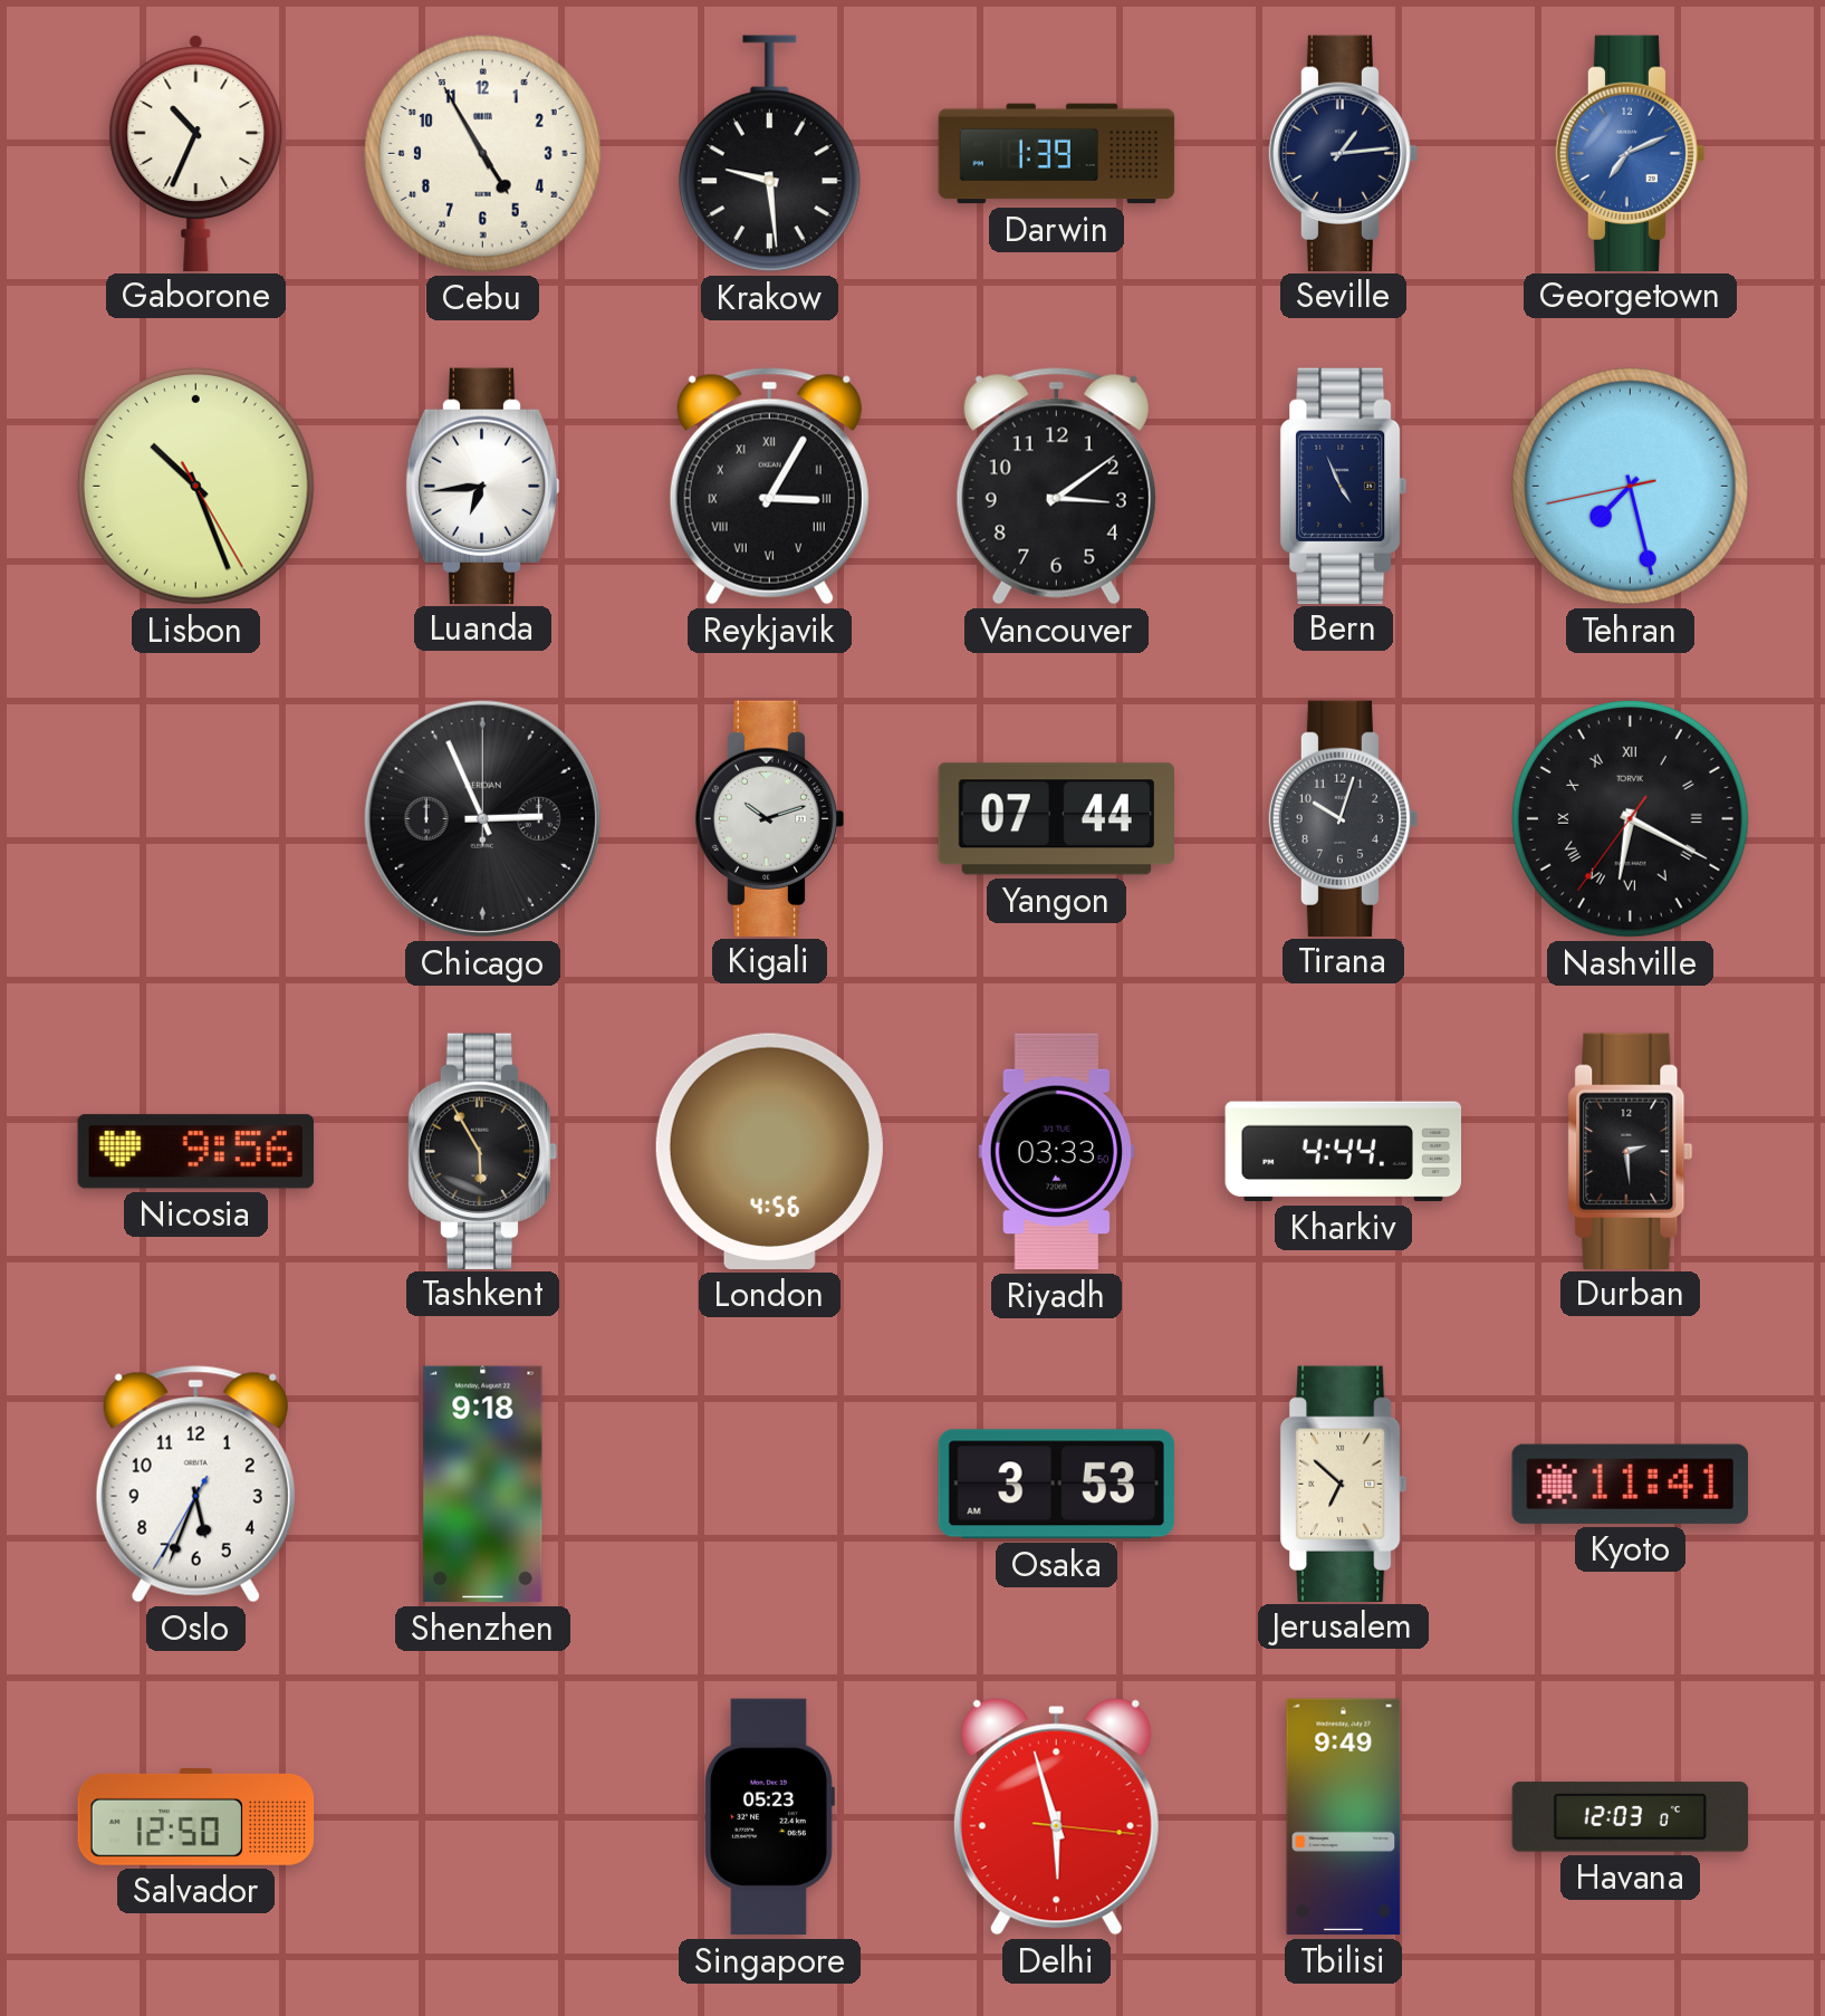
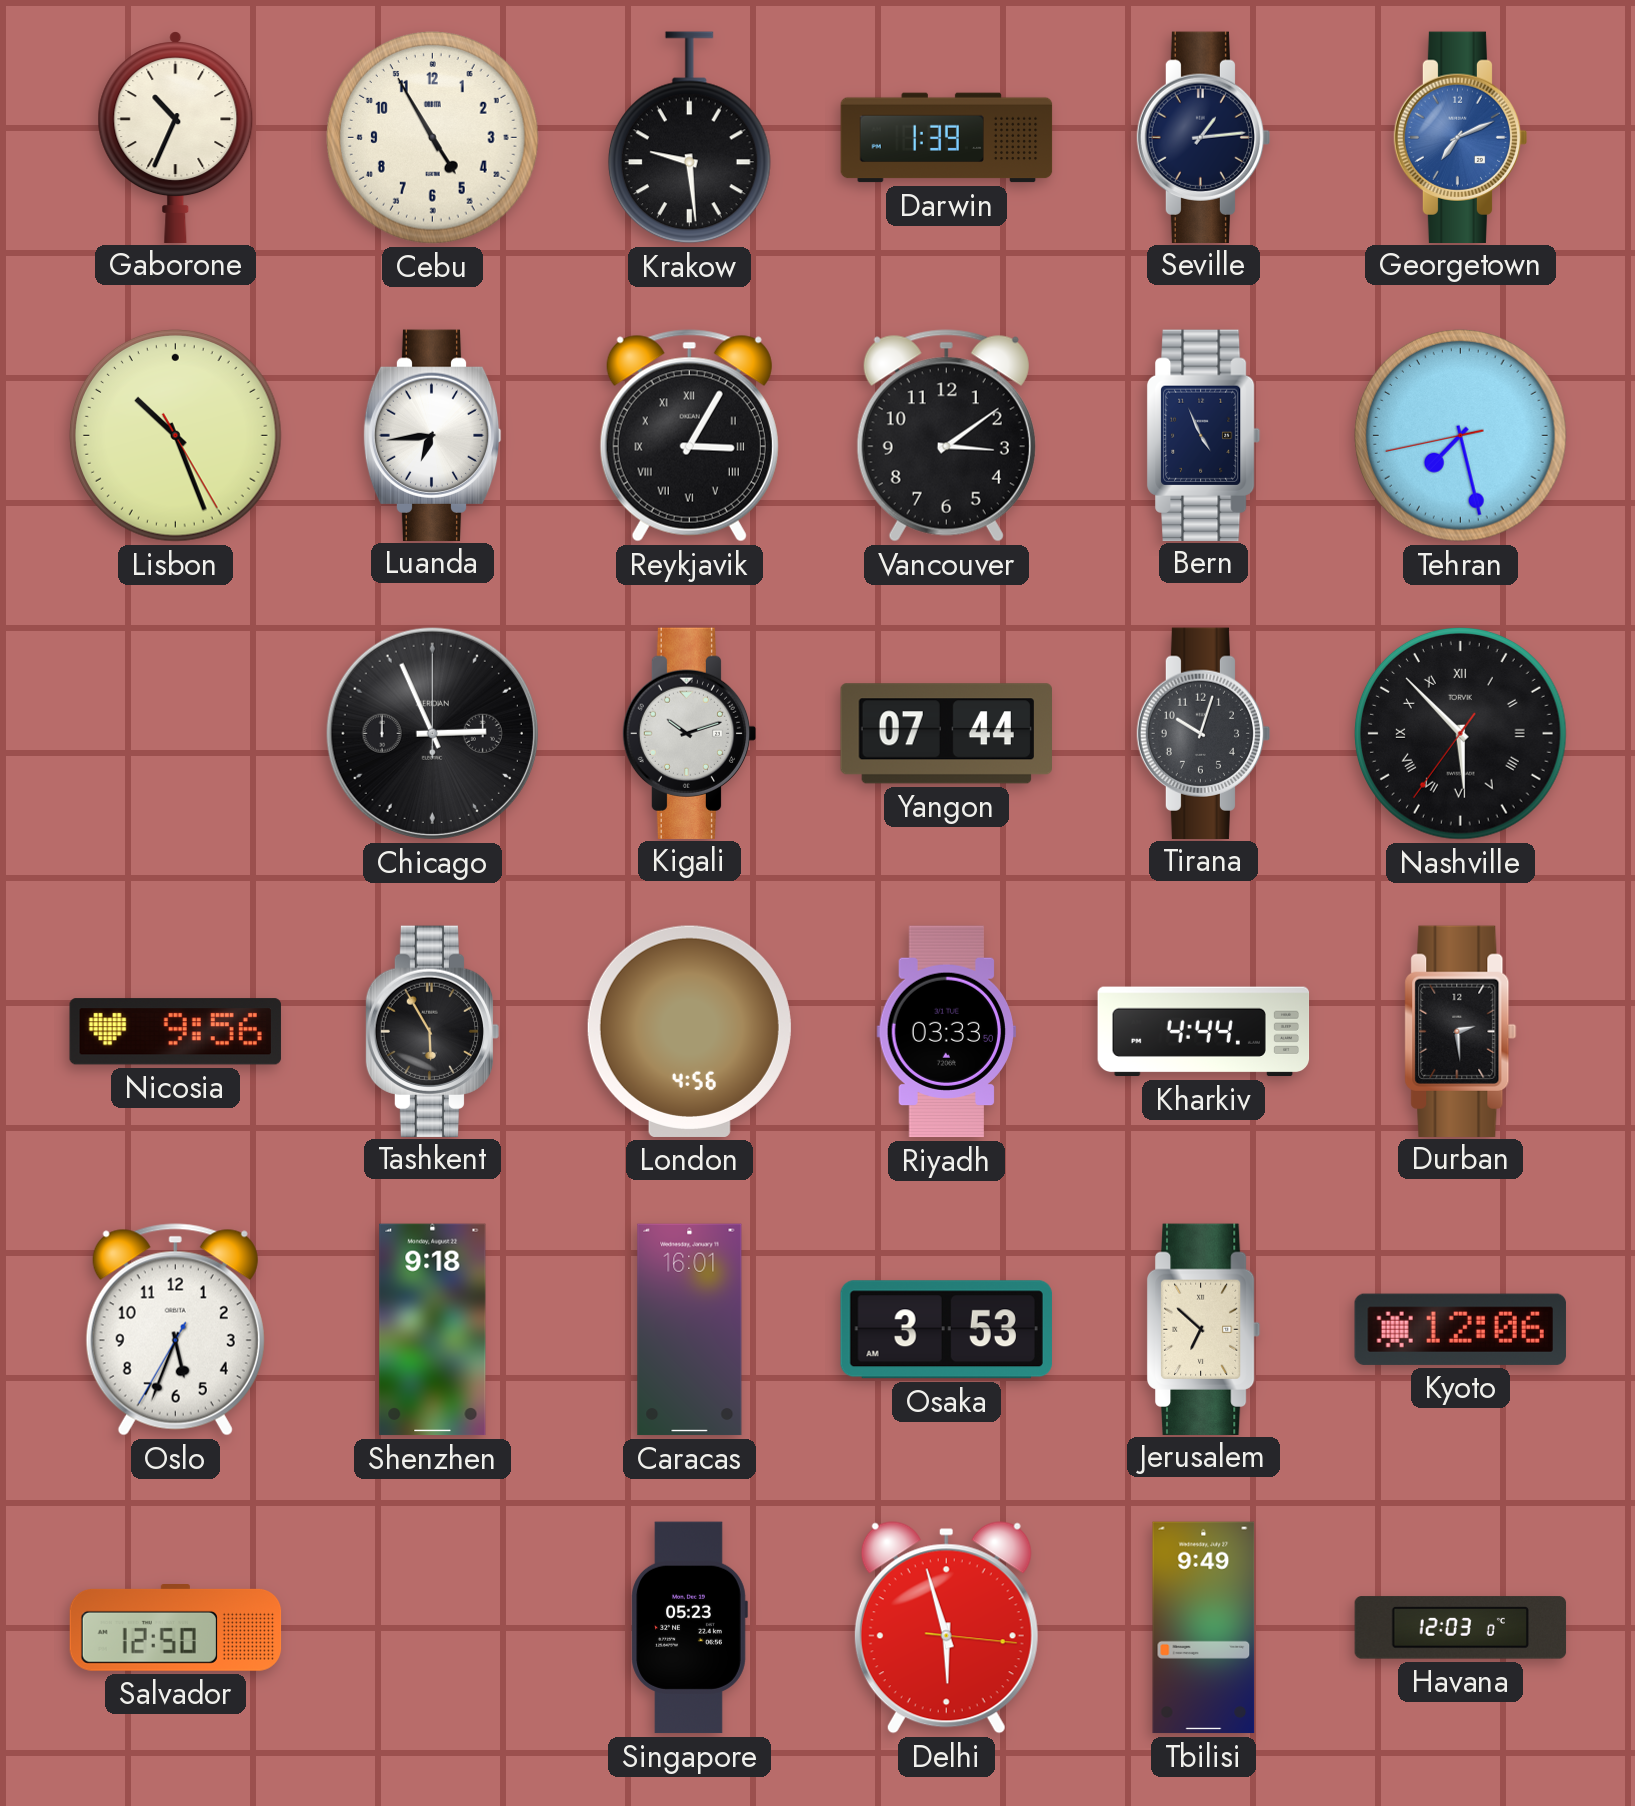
Nashville: 6:19 -> 5:52
Caracas: none -> 16:01
Kyoto: 11:41 -> 12:06
